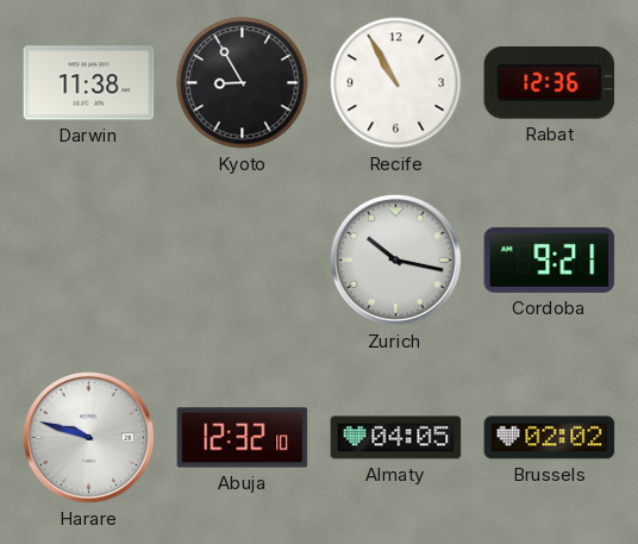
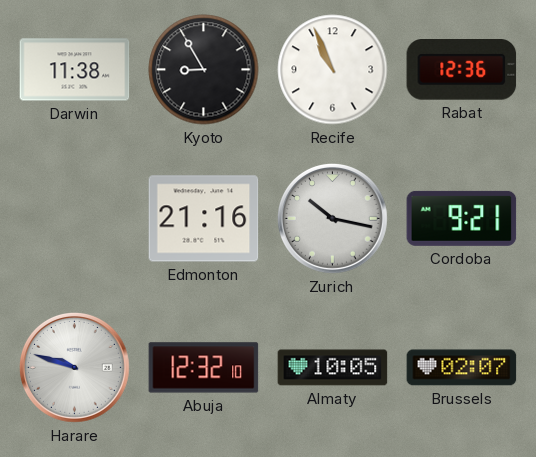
Recife: 10:55 -> 10:56
Edmonton: none -> 21:16
Almaty: 04:05 -> 10:05
Brussels: 02:02 -> 02:07
